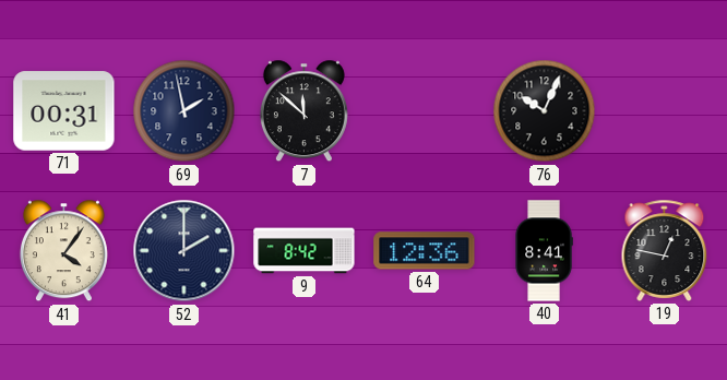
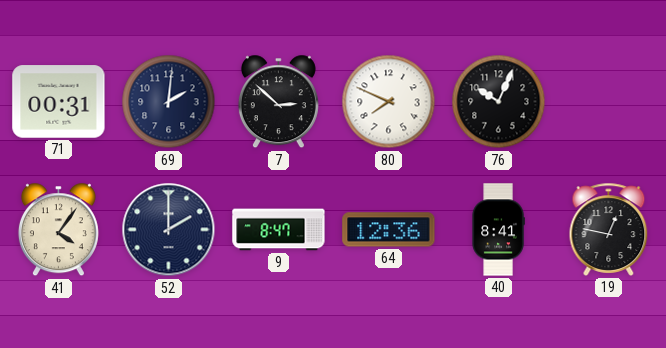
69: 1:58 -> 2:01
7: 11:52 -> 2:52
80: none -> 7:49
9: 8:42 -> 8:47
